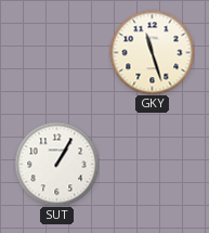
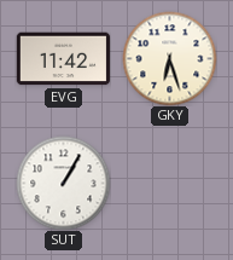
EVG: none -> 11:42
GKY: 11:27 -> 6:27
